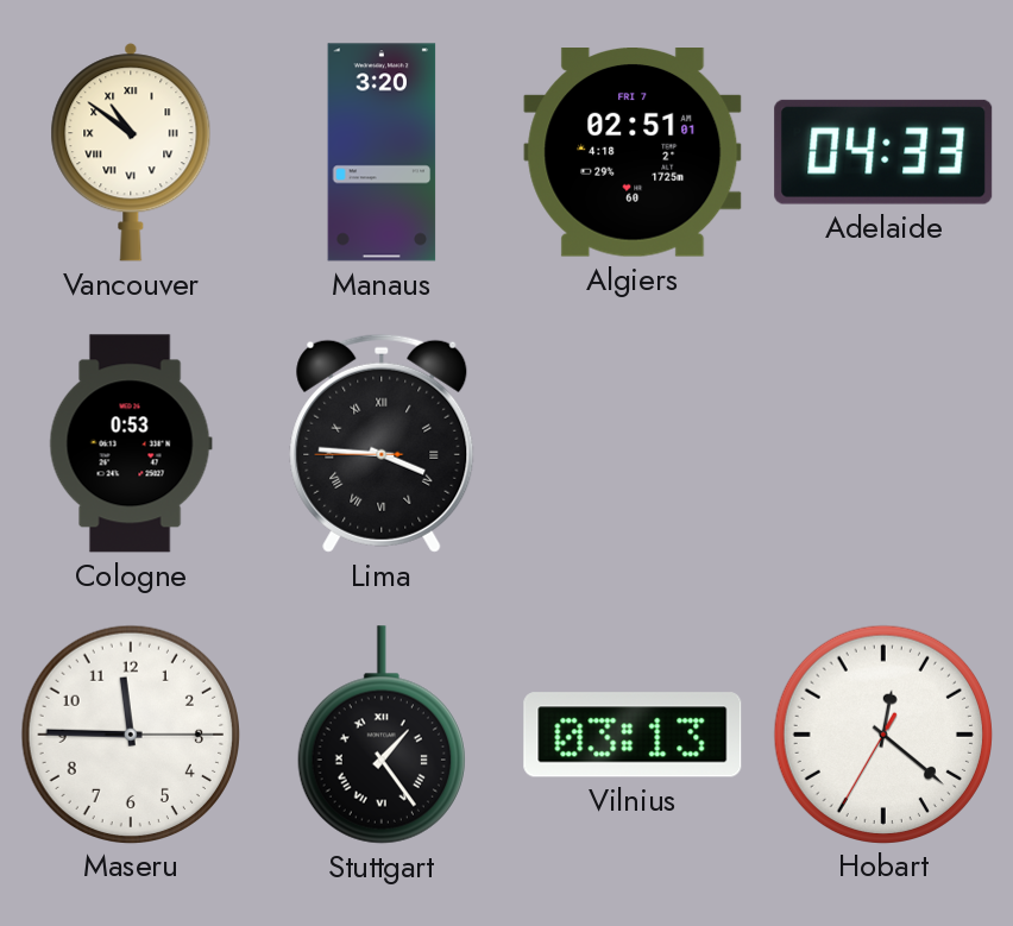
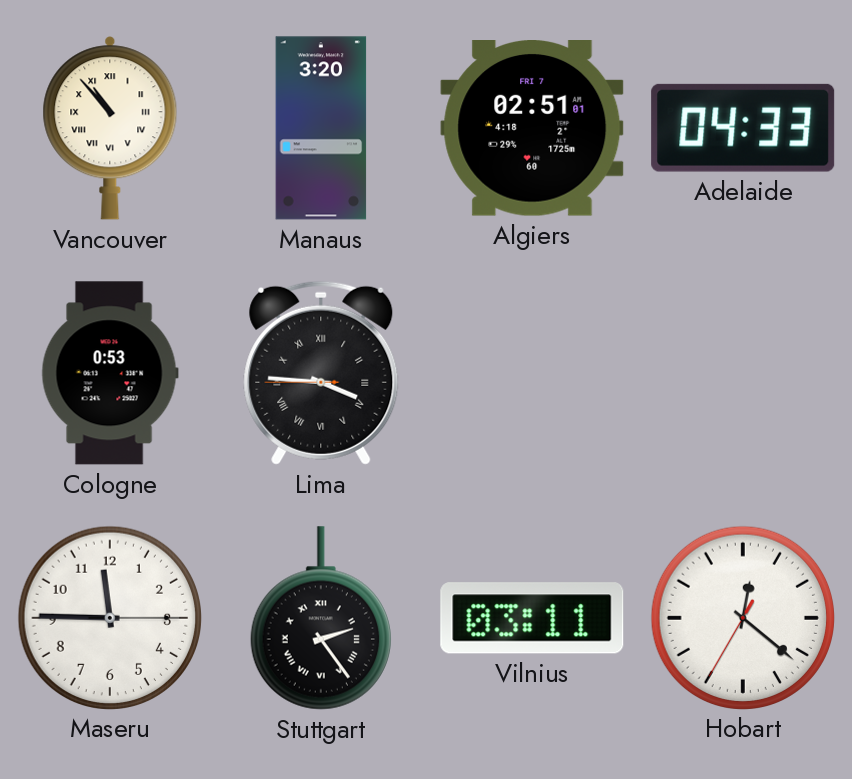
Vancouver: 10:51 -> 10:53
Stuttgart: 1:24 -> 2:24
Vilnius: 03:13 -> 03:11
